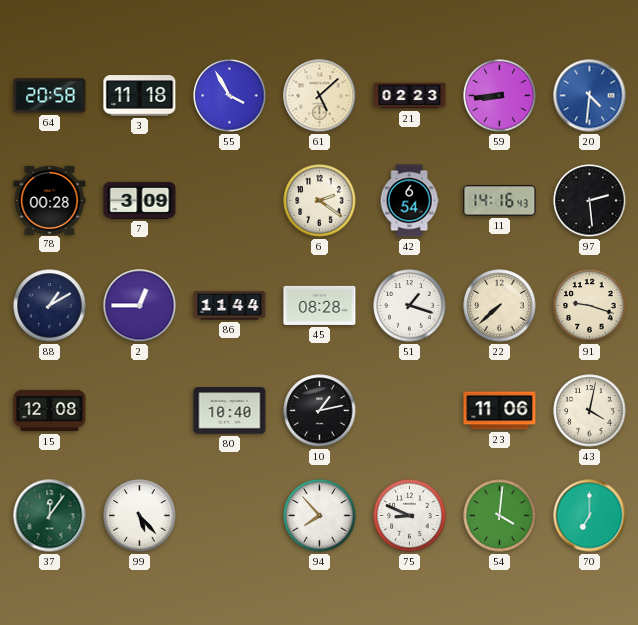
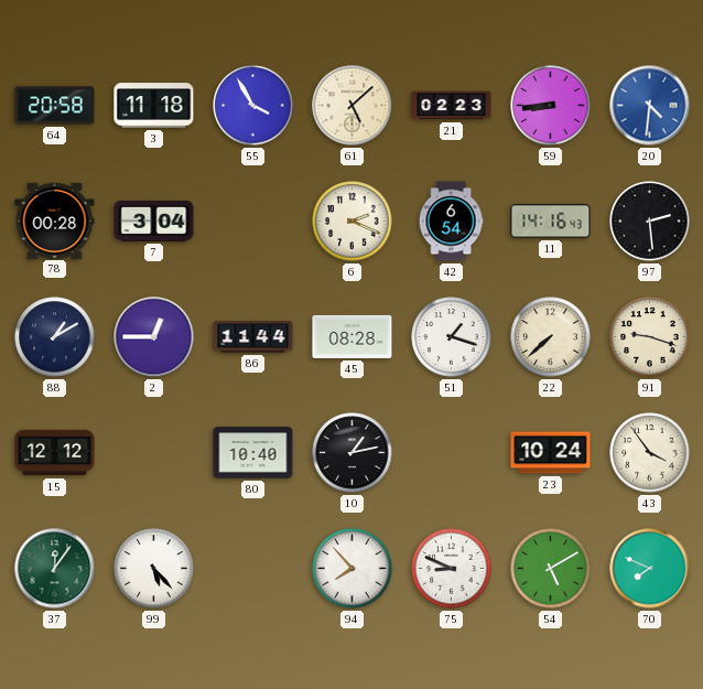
7: 3:09 -> 3:04
6: 2:21 -> 2:19
15: 12:08 -> 12:12
23: 11:06 -> 10:24
43: 4:02 -> 3:54
54: 4:01 -> 5:10
70: 7:00 -> 7:49
